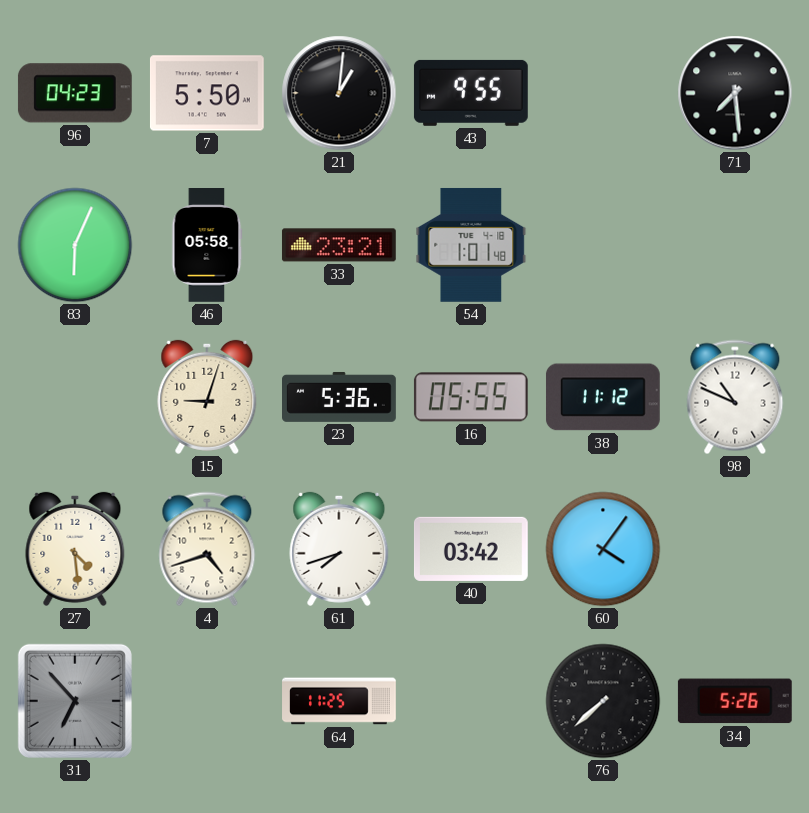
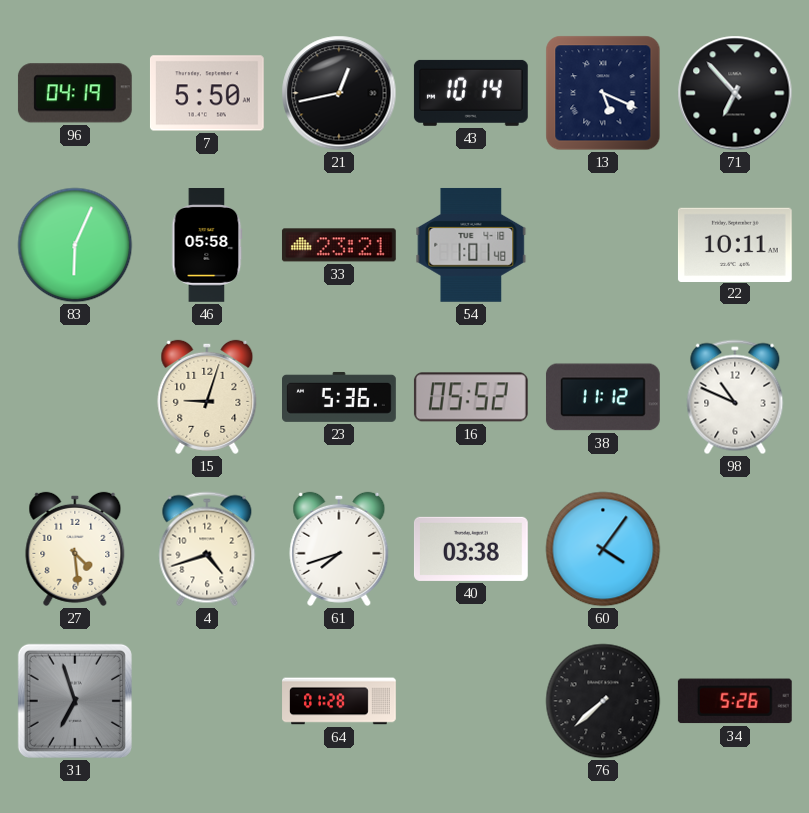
96: 04:23 -> 04:19
21: 1:01 -> 12:43
43: 9:55 -> 10:14
13: none -> 5:19
71: 7:29 -> 6:53
22: none -> 10:11
16: 05:55 -> 05:52
40: 03:42 -> 03:38
31: 6:53 -> 6:57
64: 11:25 -> 01:28
